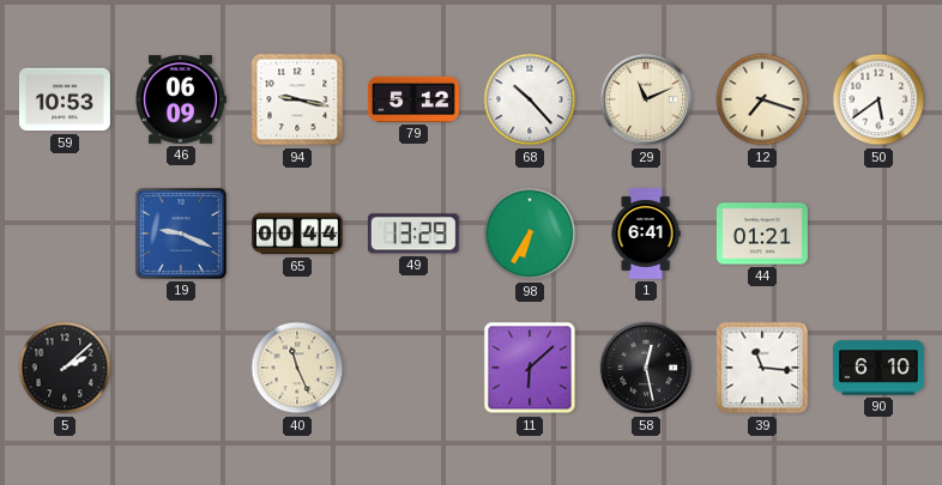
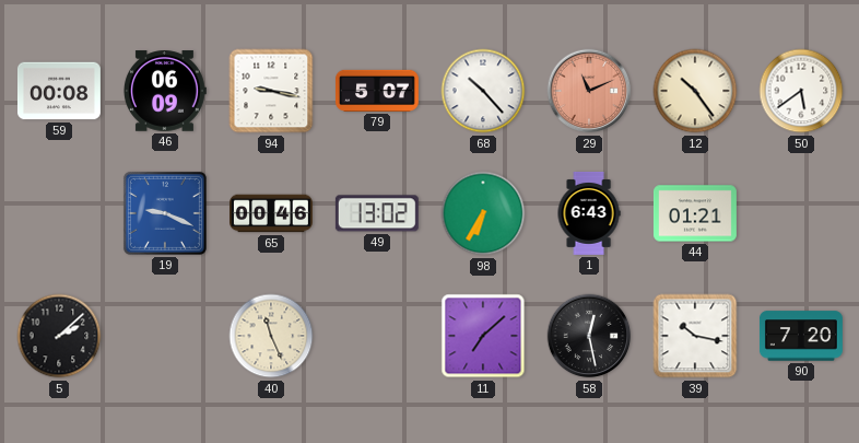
59: 10:53 -> 00:08
79: 5:12 -> 5:07
29 dial: cream -> salmon
12: 7:18 -> 10:24
65: 00:44 -> 00:46
49: 13:29 -> 13:02
1: 6:41 -> 6:43
11: 6:08 -> 7:08
39: 11:16 -> 10:17
90: 6:10 -> 7:20
